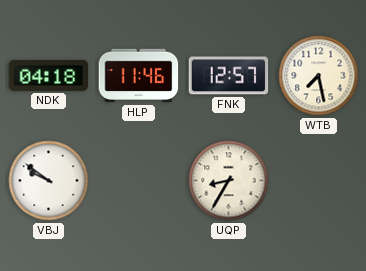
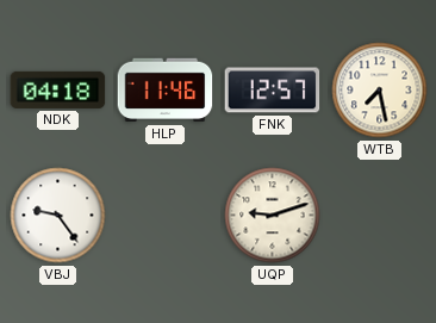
VBJ: 9:51 -> 9:24
UQP: 8:35 -> 9:12
